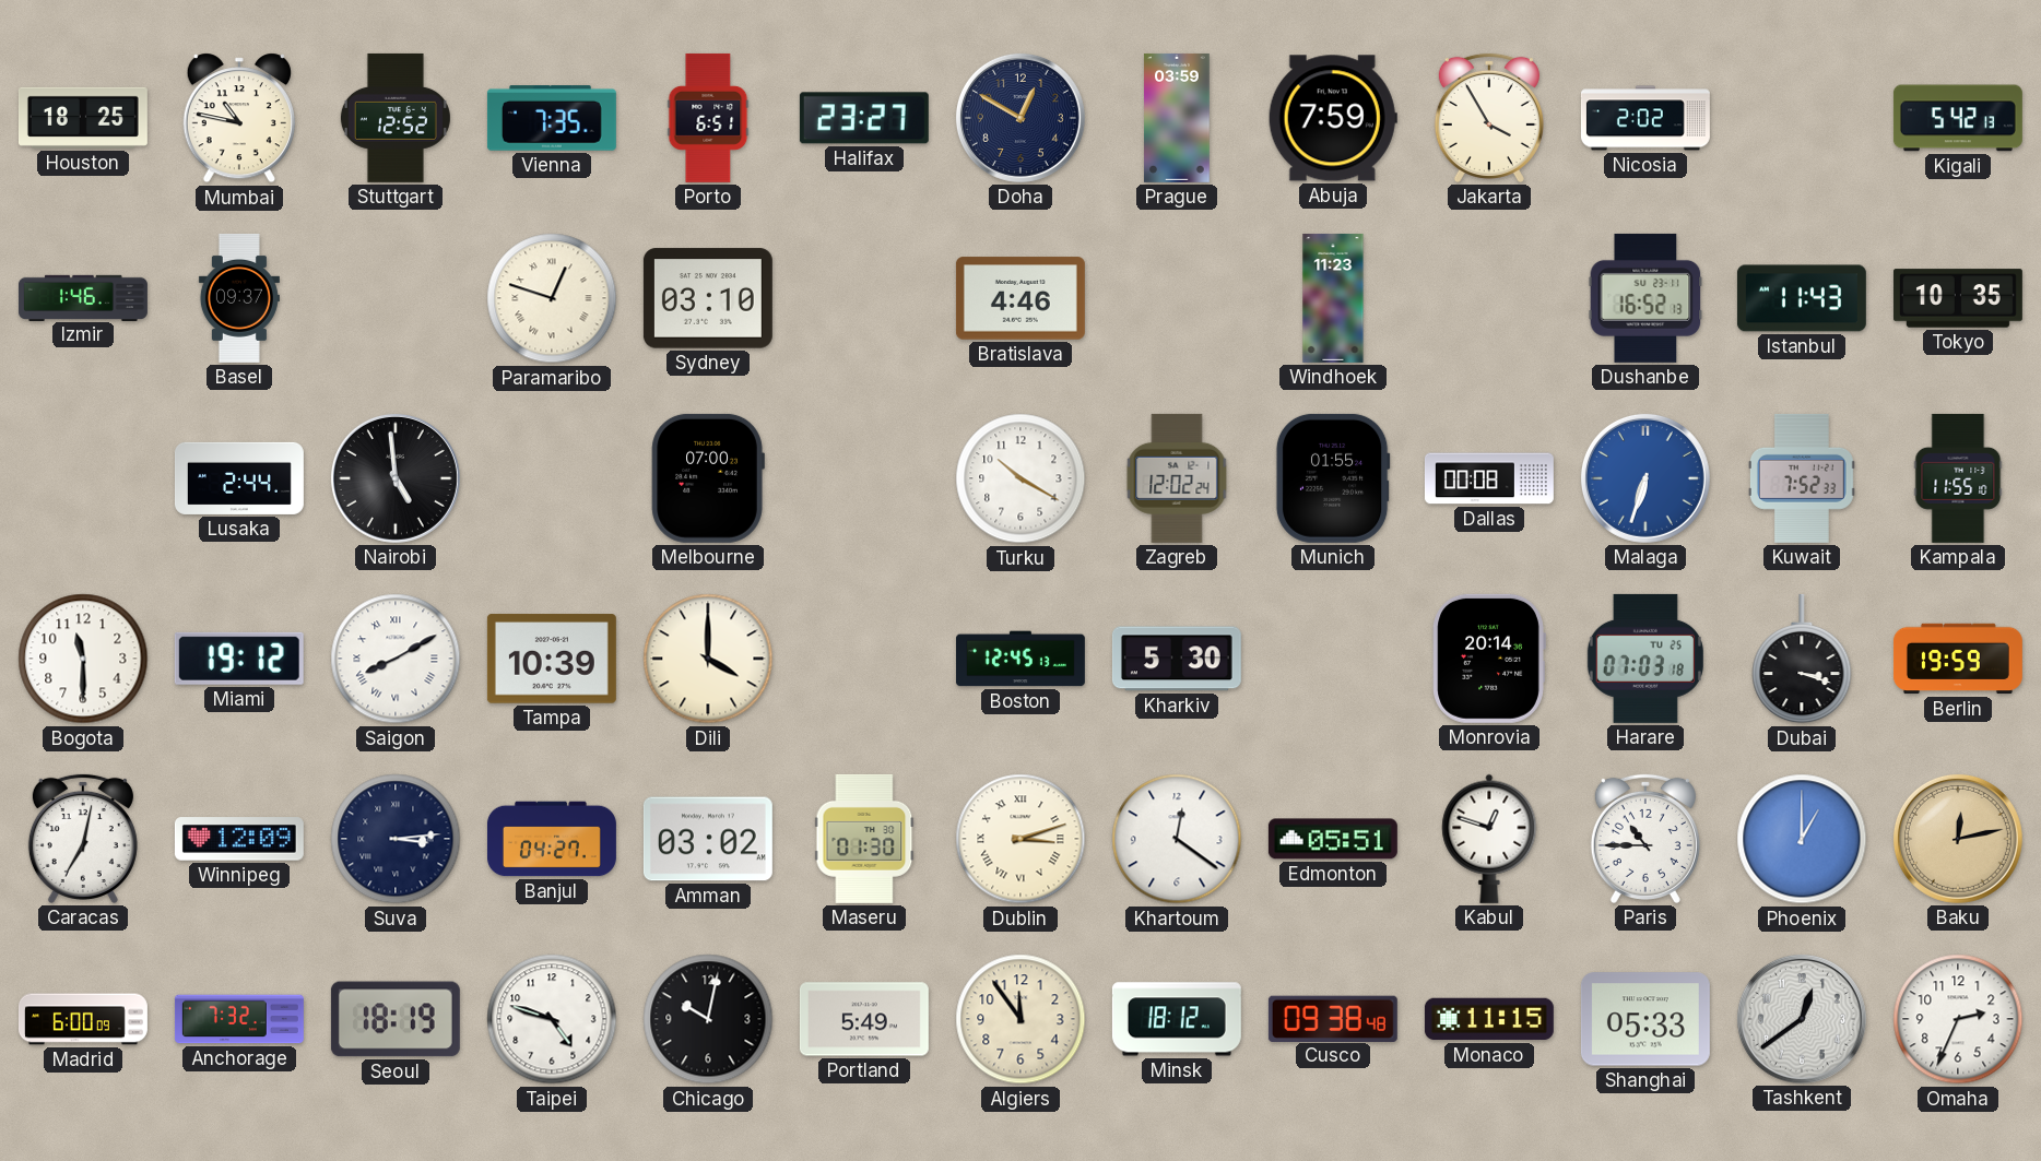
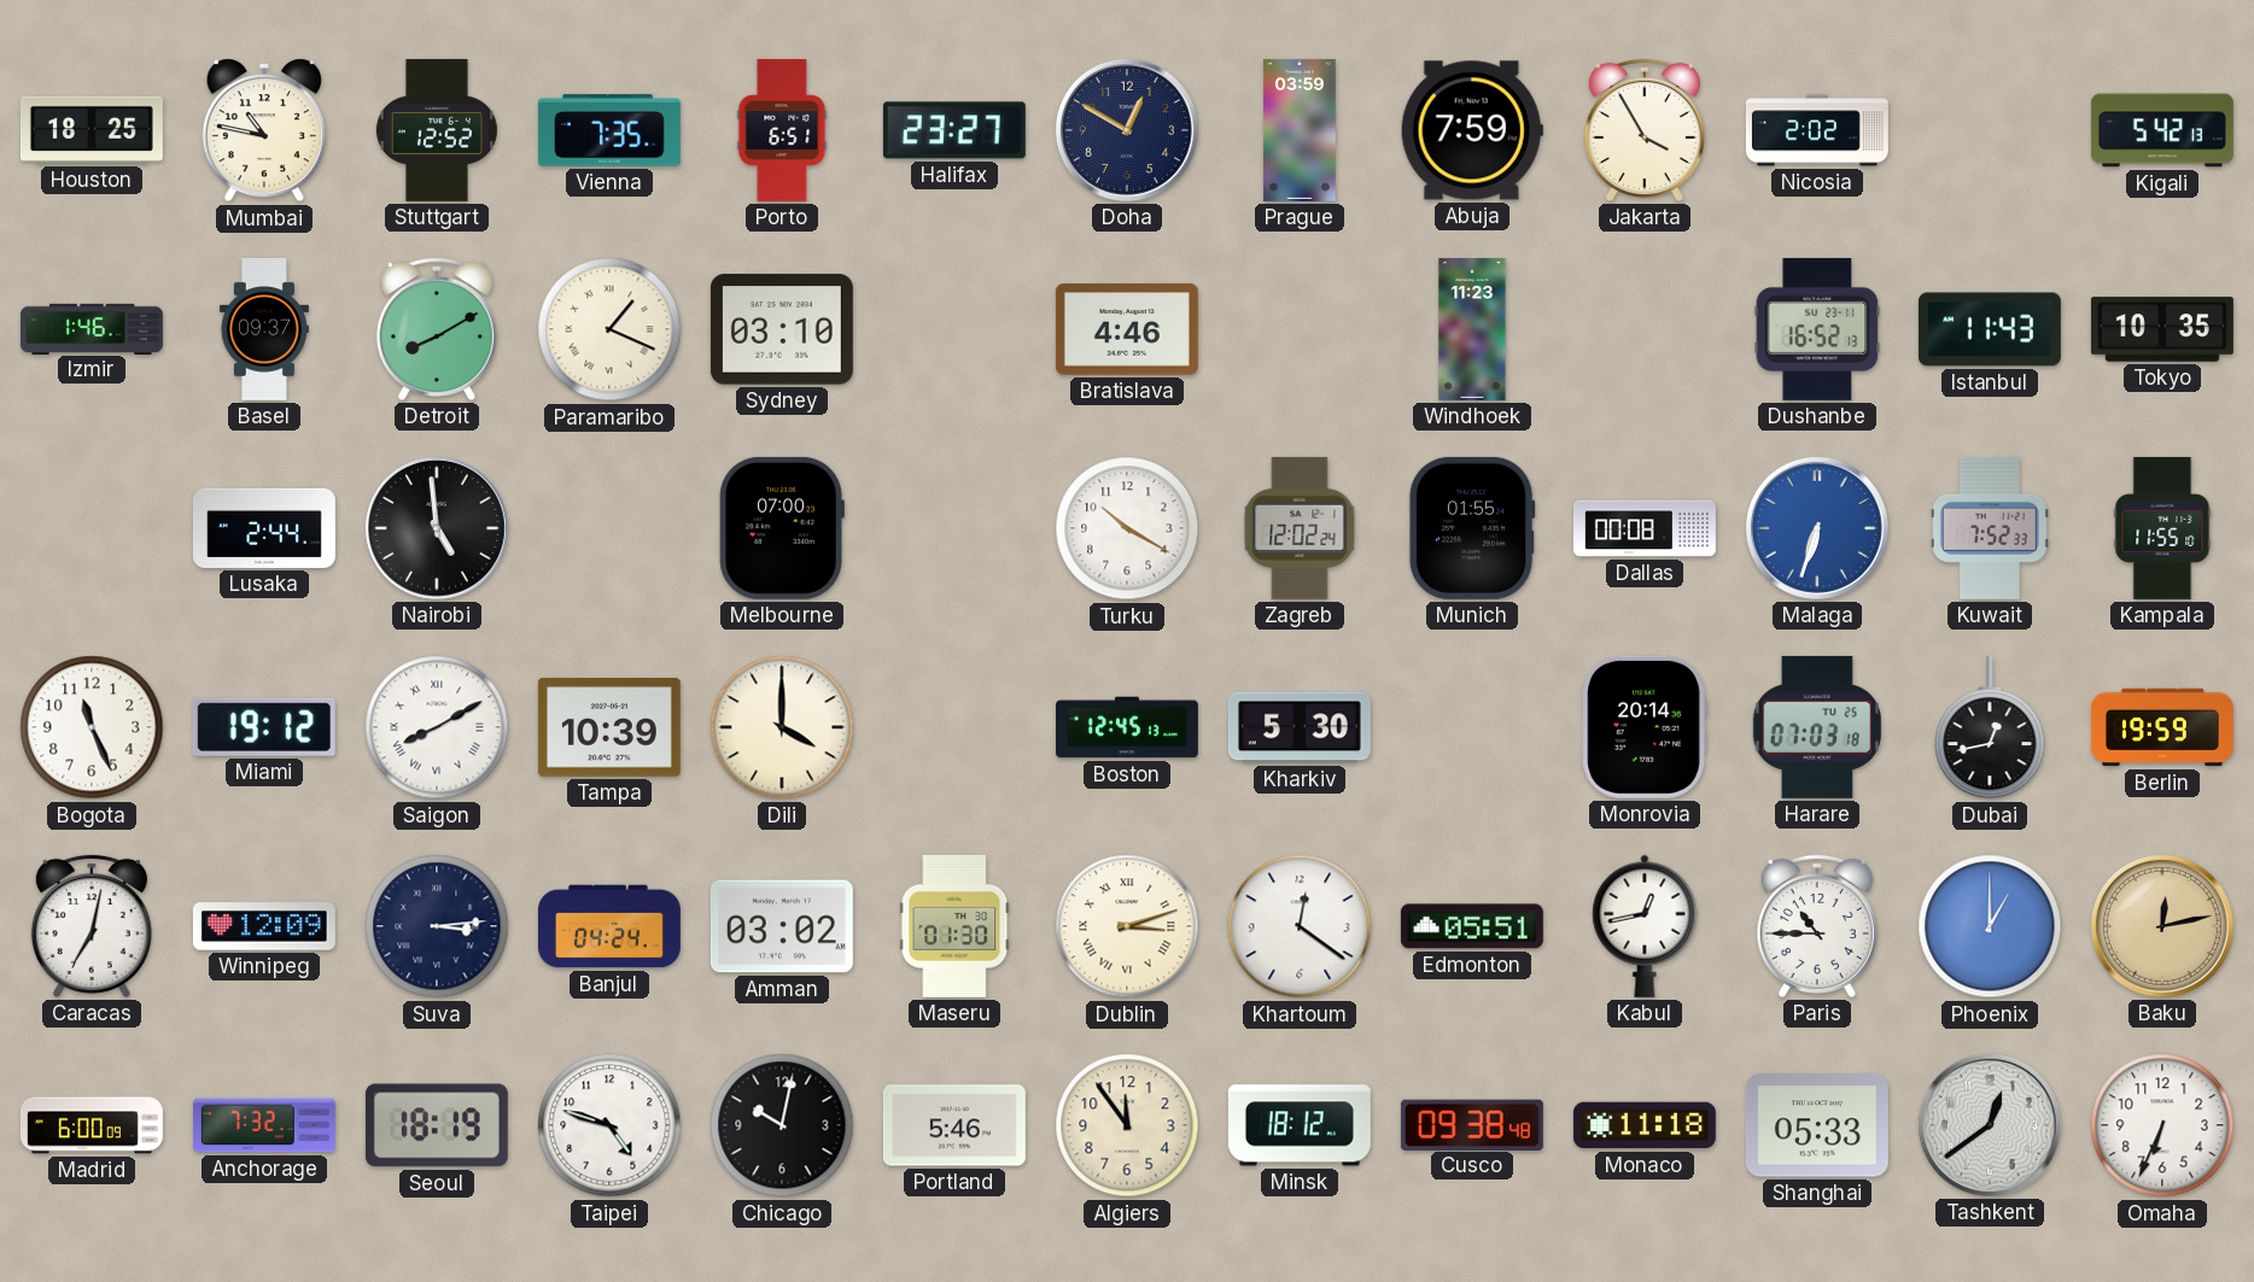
Detroit: none -> 8:10
Paramaribo: 12:48 -> 1:19
Bogota: 11:30 -> 11:26
Dubai: 3:18 -> 12:43
Banjul: 04:27 -> 04:24
Kabul: 12:48 -> 12:43
Portland: 5:49 -> 5:46
Monaco: 11:15 -> 11:18
Omaha: 2:34 -> 6:34
